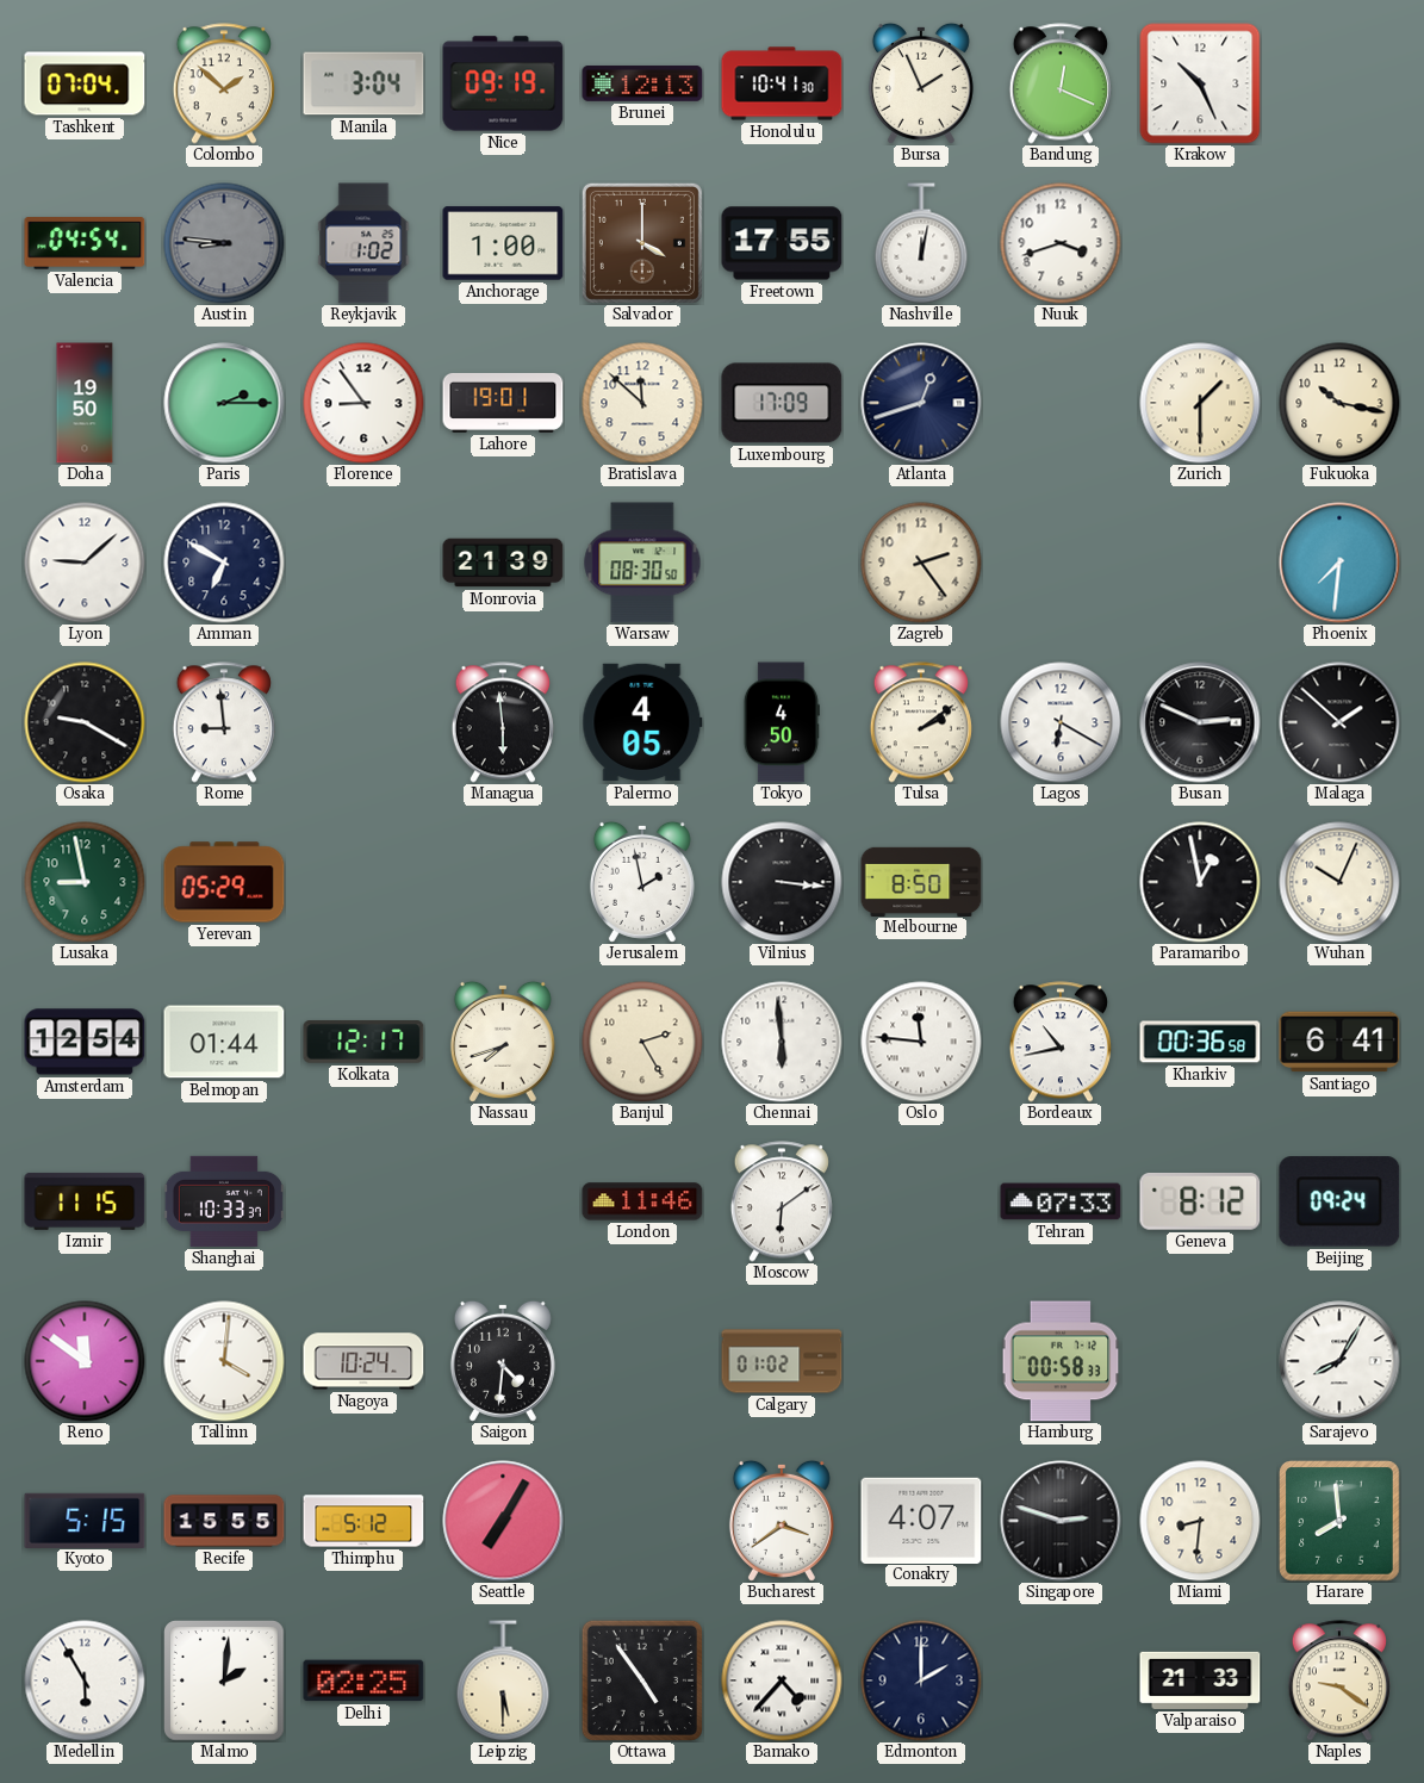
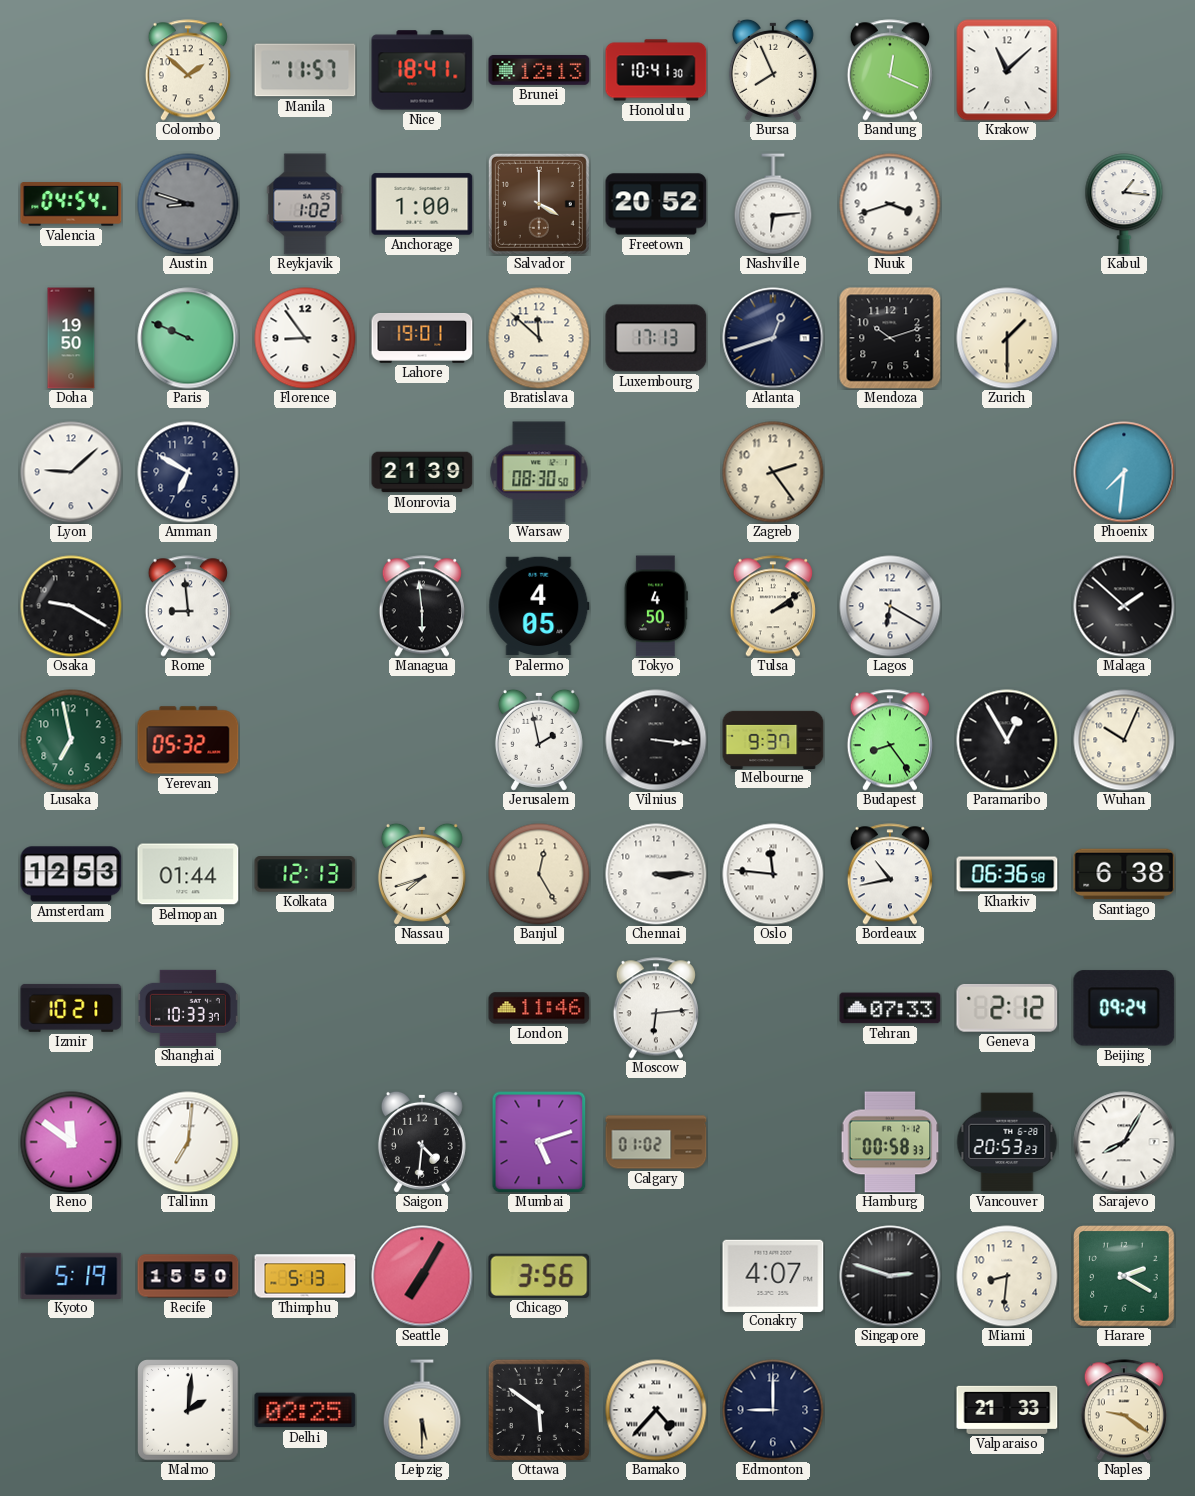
Tashkent: 07:04 -> none
Manila: 3:04 -> 11:57
Nice: 09:19 -> 18:41
Bursa: 1:56 -> 7:56
Krakow: 10:26 -> 11:08
Austin: 8:46 -> 8:48
Freetown: 17:55 -> 20:52
Nashville: 12:02 -> 6:14
Kabul: none -> 1:16
Paris: 2:15 -> 9:49
Luxembourg: 17:09 -> 17:13
Mendoza: none -> 10:12
Fukuoka: 10:17 -> none
Busan: 2:49 -> none
Lusaka: 8:58 -> 6:58
Yerevan: 05:29 -> 05:32
Melbourne: 8:50 -> 9:37
Budapest: none -> 8:24
Paramaribo: 12:58 -> 12:55
Amsterdam: 12:54 -> 12:53
Kolkata: 12:17 -> 12:13
Banjul: 2:25 -> 12:25
Chennai: 5:59 -> 3:15
Kharkiv: 00:36 -> 06:36
Santiago: 6:41 -> 6:38
Izmir: 11:15 -> 10:21
Moscow: 6:09 -> 6:14
Geneva: 8:12 -> 2:12
Tallinn: 4:01 -> 7:01
Nagoya: 10:24 -> none
Mumbai: none -> 5:12
Vancouver: none -> 20:53
Kyoto: 5:15 -> 5:19
Recife: 15:55 -> 15:50
Thimphu: 5:12 -> 5:13
Chicago: none -> 3:56
Bucharest: 3:39 -> none
Harare: 7:59 -> 2:20
Medellin: 5:55 -> none
Ottawa: 4:54 -> 5:51
Edmonton: 2:00 -> 9:00
